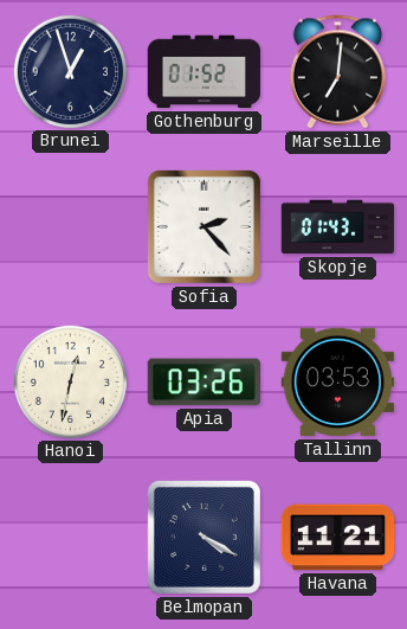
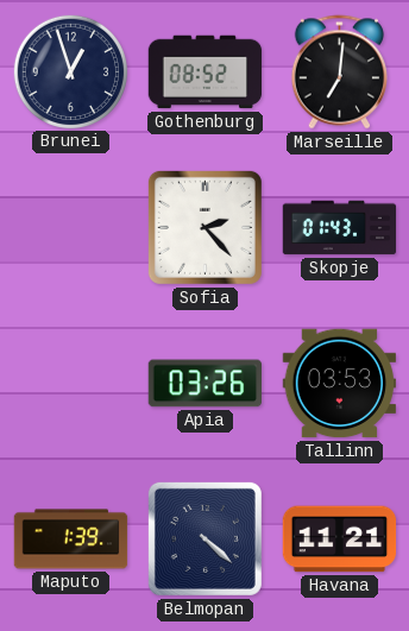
Gothenburg: 01:52 -> 08:52
Hanoi: 12:32 -> none
Maputo: none -> 1:39
Belmopan: 4:20 -> 4:22
